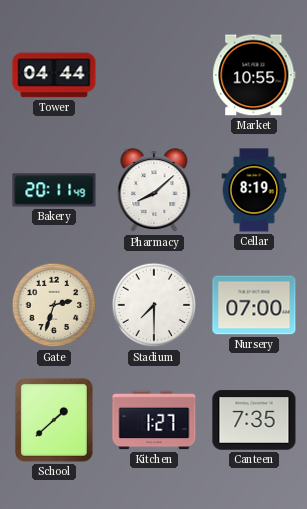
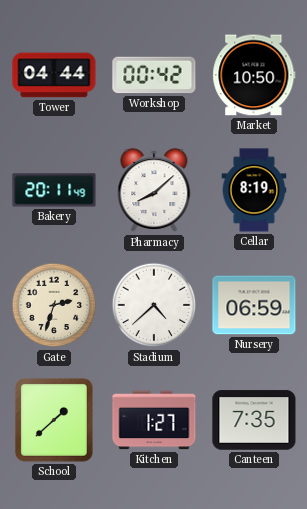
Workshop: none -> 00:42
Market: 10:55 -> 10:50
Stadium: 7:30 -> 4:38
Nursery: 07:00 -> 06:59
